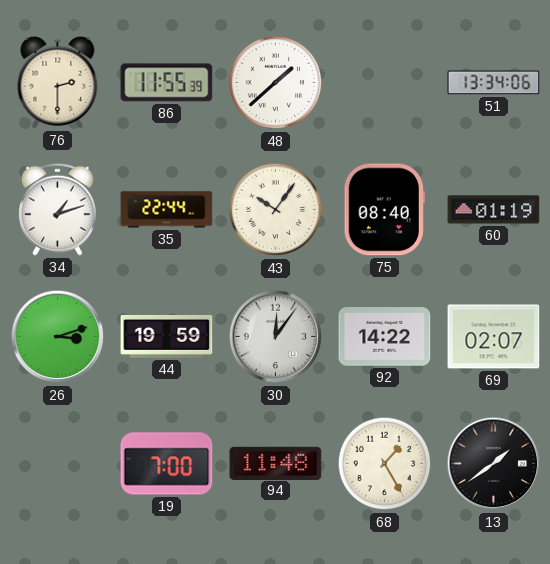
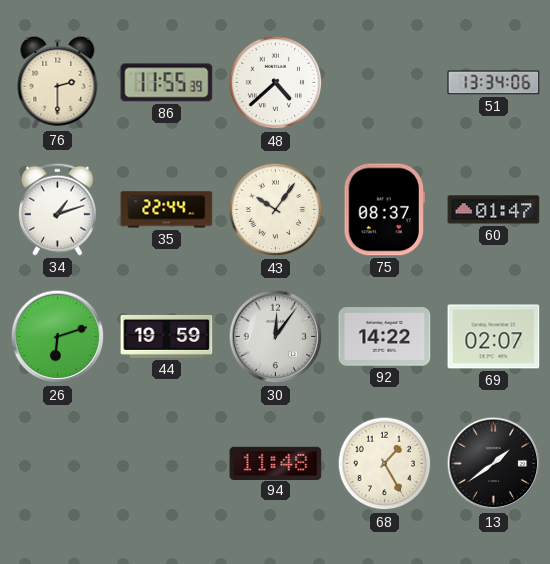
48: 1:38 -> 4:38
75: 08:40 -> 08:37
60: 01:19 -> 01:47
26: 3:12 -> 6:12
19: 7:00 -> none
